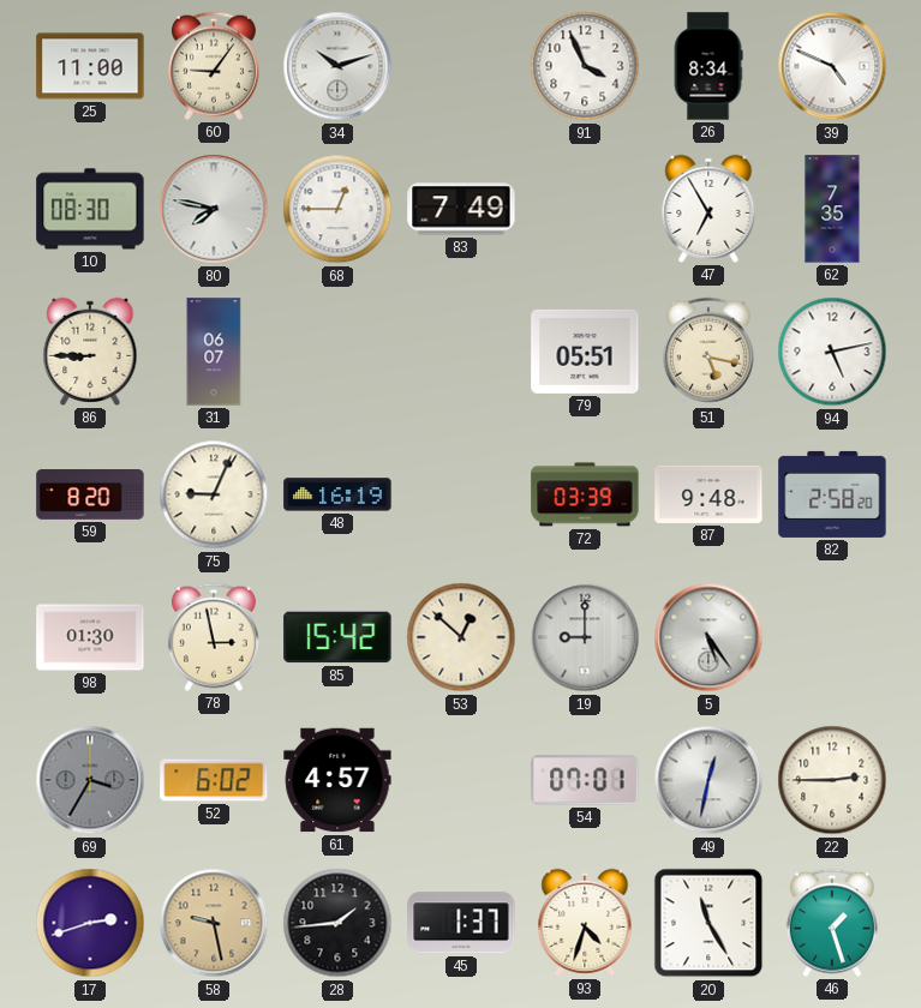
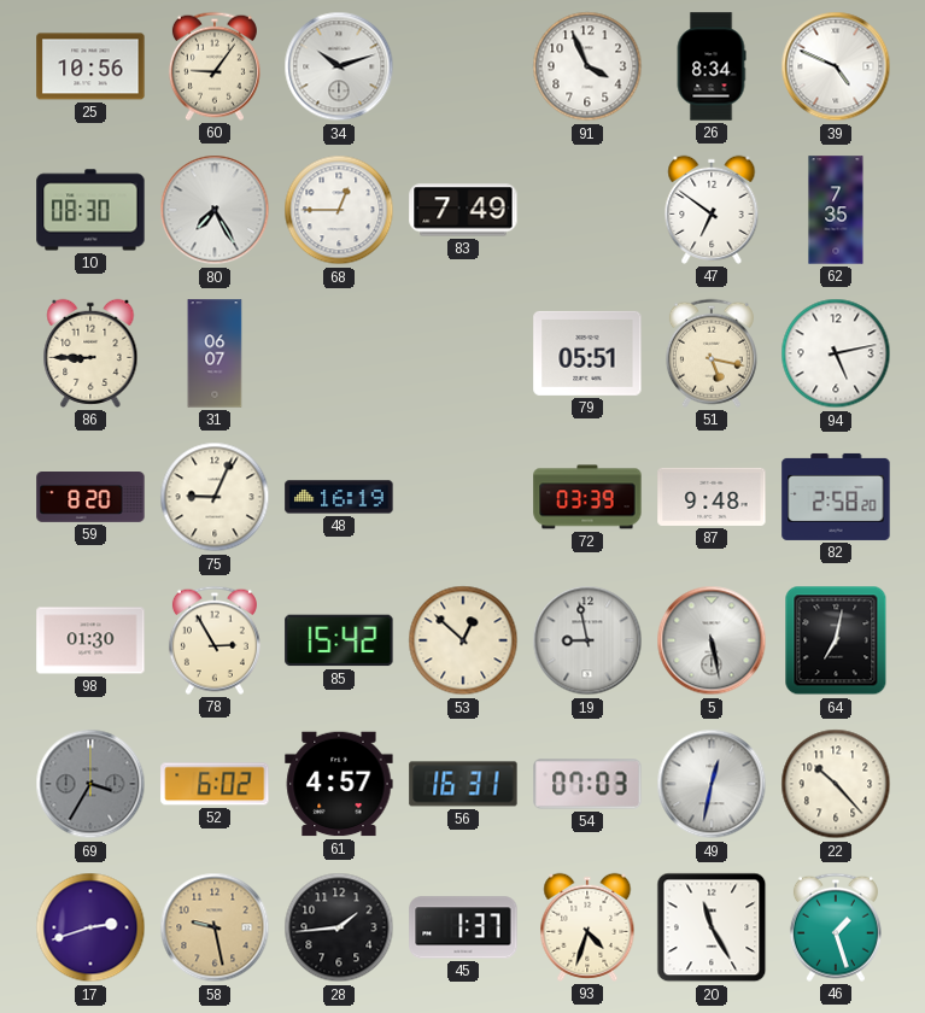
25: 11:00 -> 10:56
80: 7:47 -> 7:25
47: 6:55 -> 6:51
78: 2:58 -> 2:55
19: 9:00 -> 8:58
5: 5:24 -> 5:28
64: none -> 7:02
56: none -> 16:31
54: 07:01 -> 07:03
22: 2:45 -> 10:23
